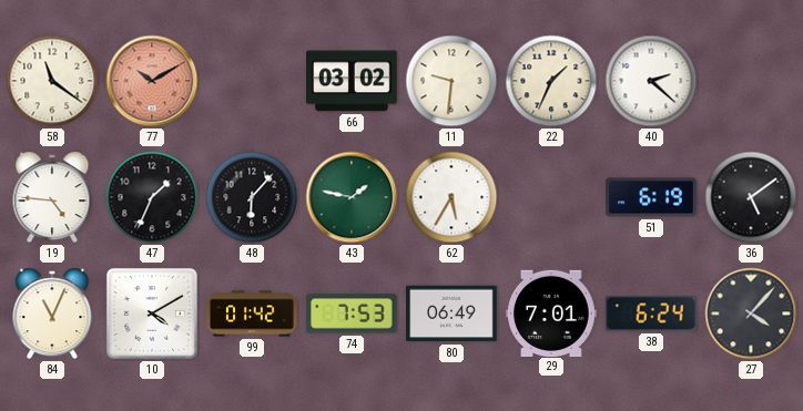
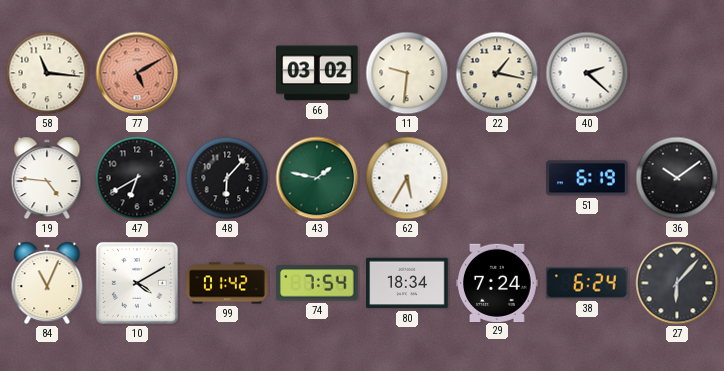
58: 11:21 -> 11:16
77: 10:10 -> 5:10
22: 1:34 -> 1:17
47: 1:34 -> 6:40
36: 5:09 -> 10:09
74: 7:53 -> 7:54
80: 06:49 -> 18:34
29: 7:01 -> 7:24
27: 4:07 -> 6:07
